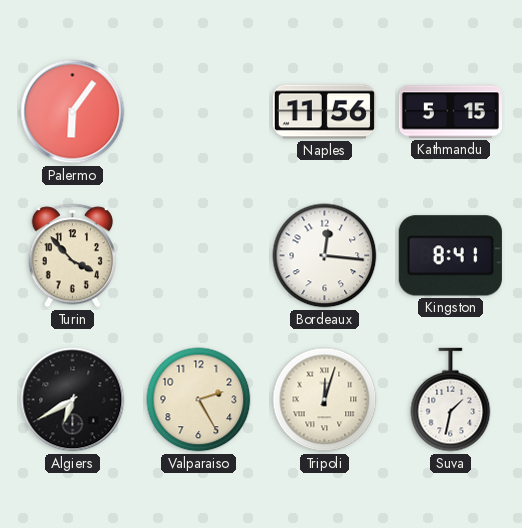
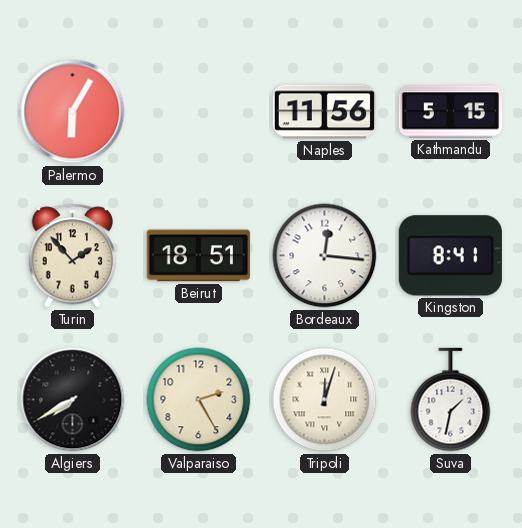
Palermo: 6:06 -> 6:05
Turin: 3:53 -> 1:53
Beirut: none -> 18:51
Algiers: 6:40 -> 7:40
